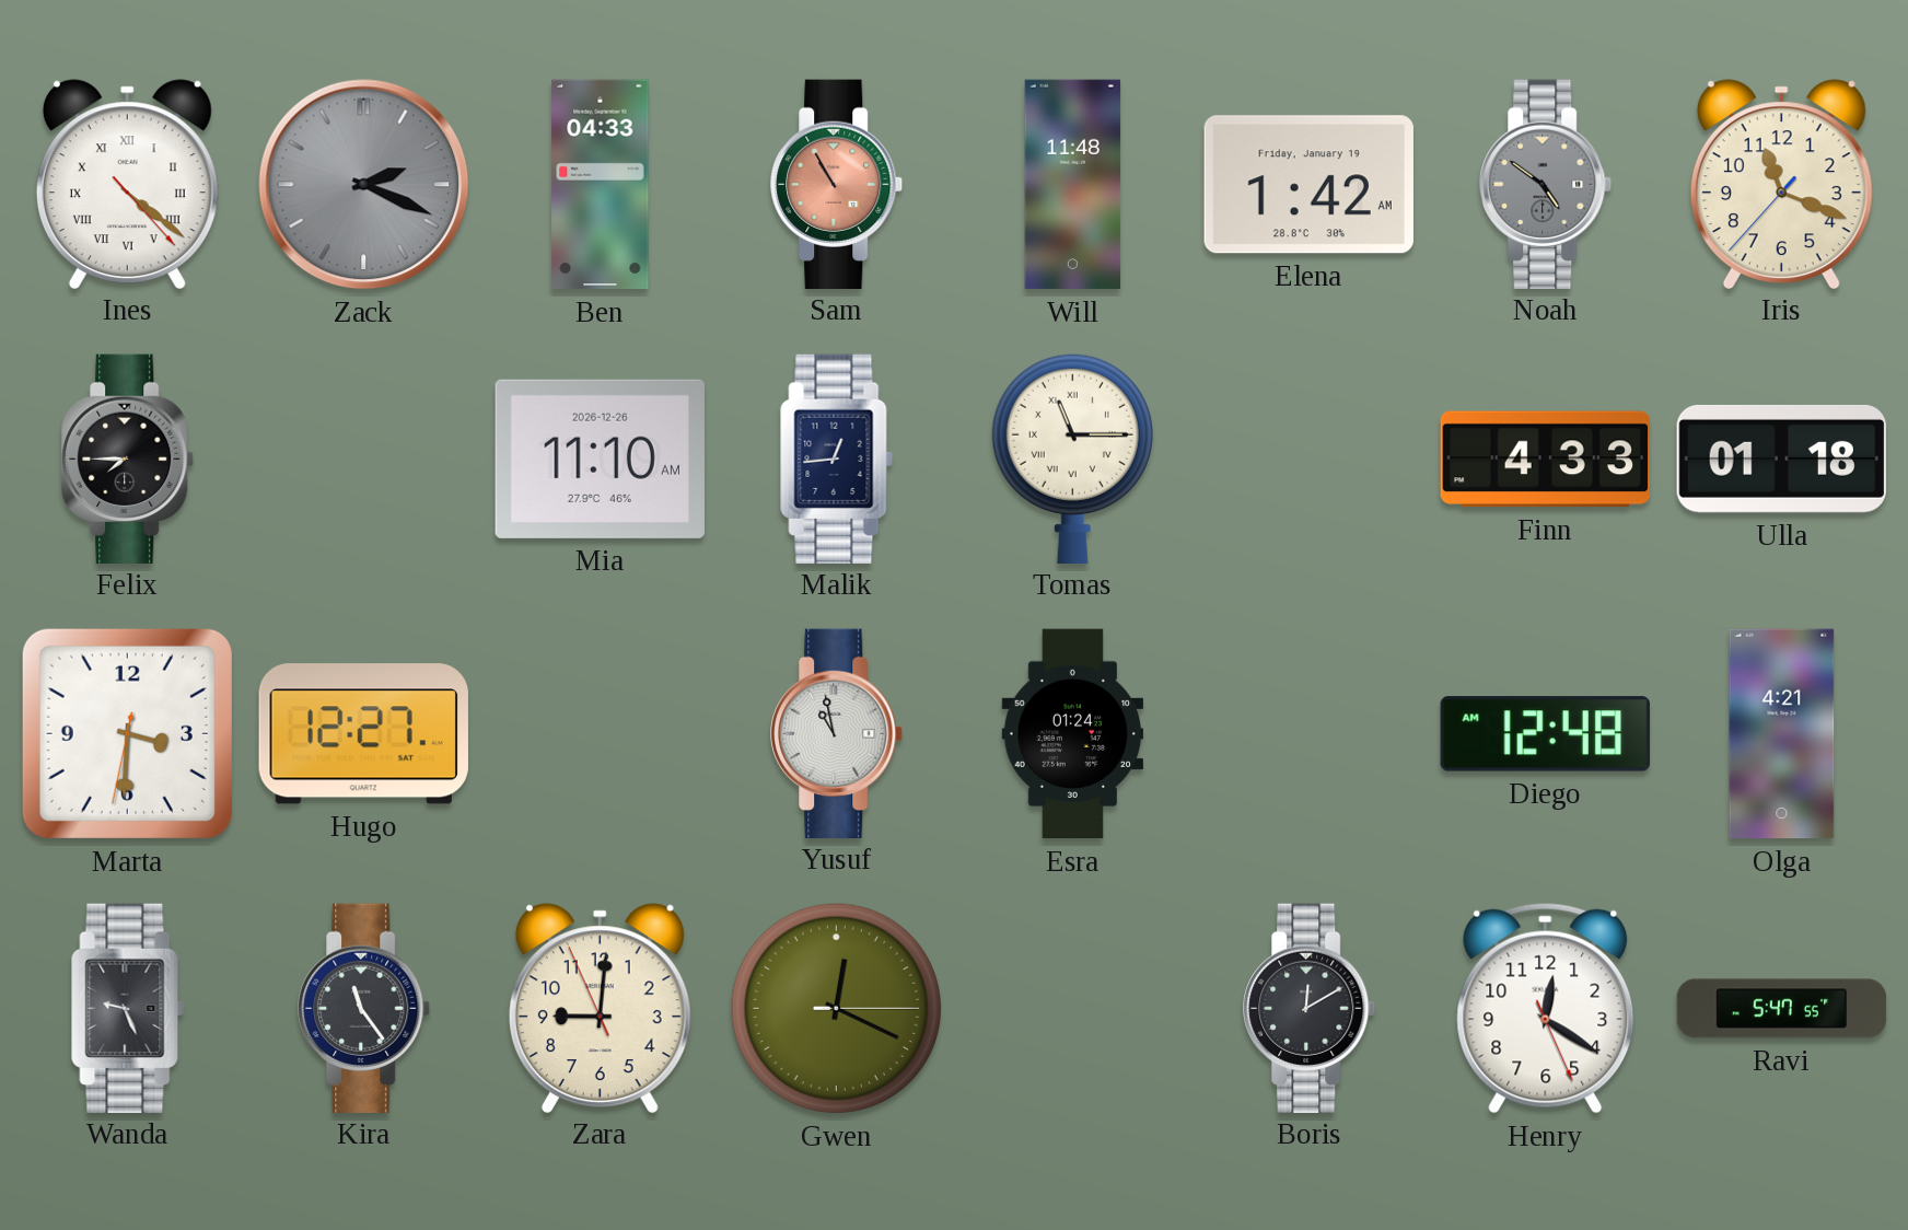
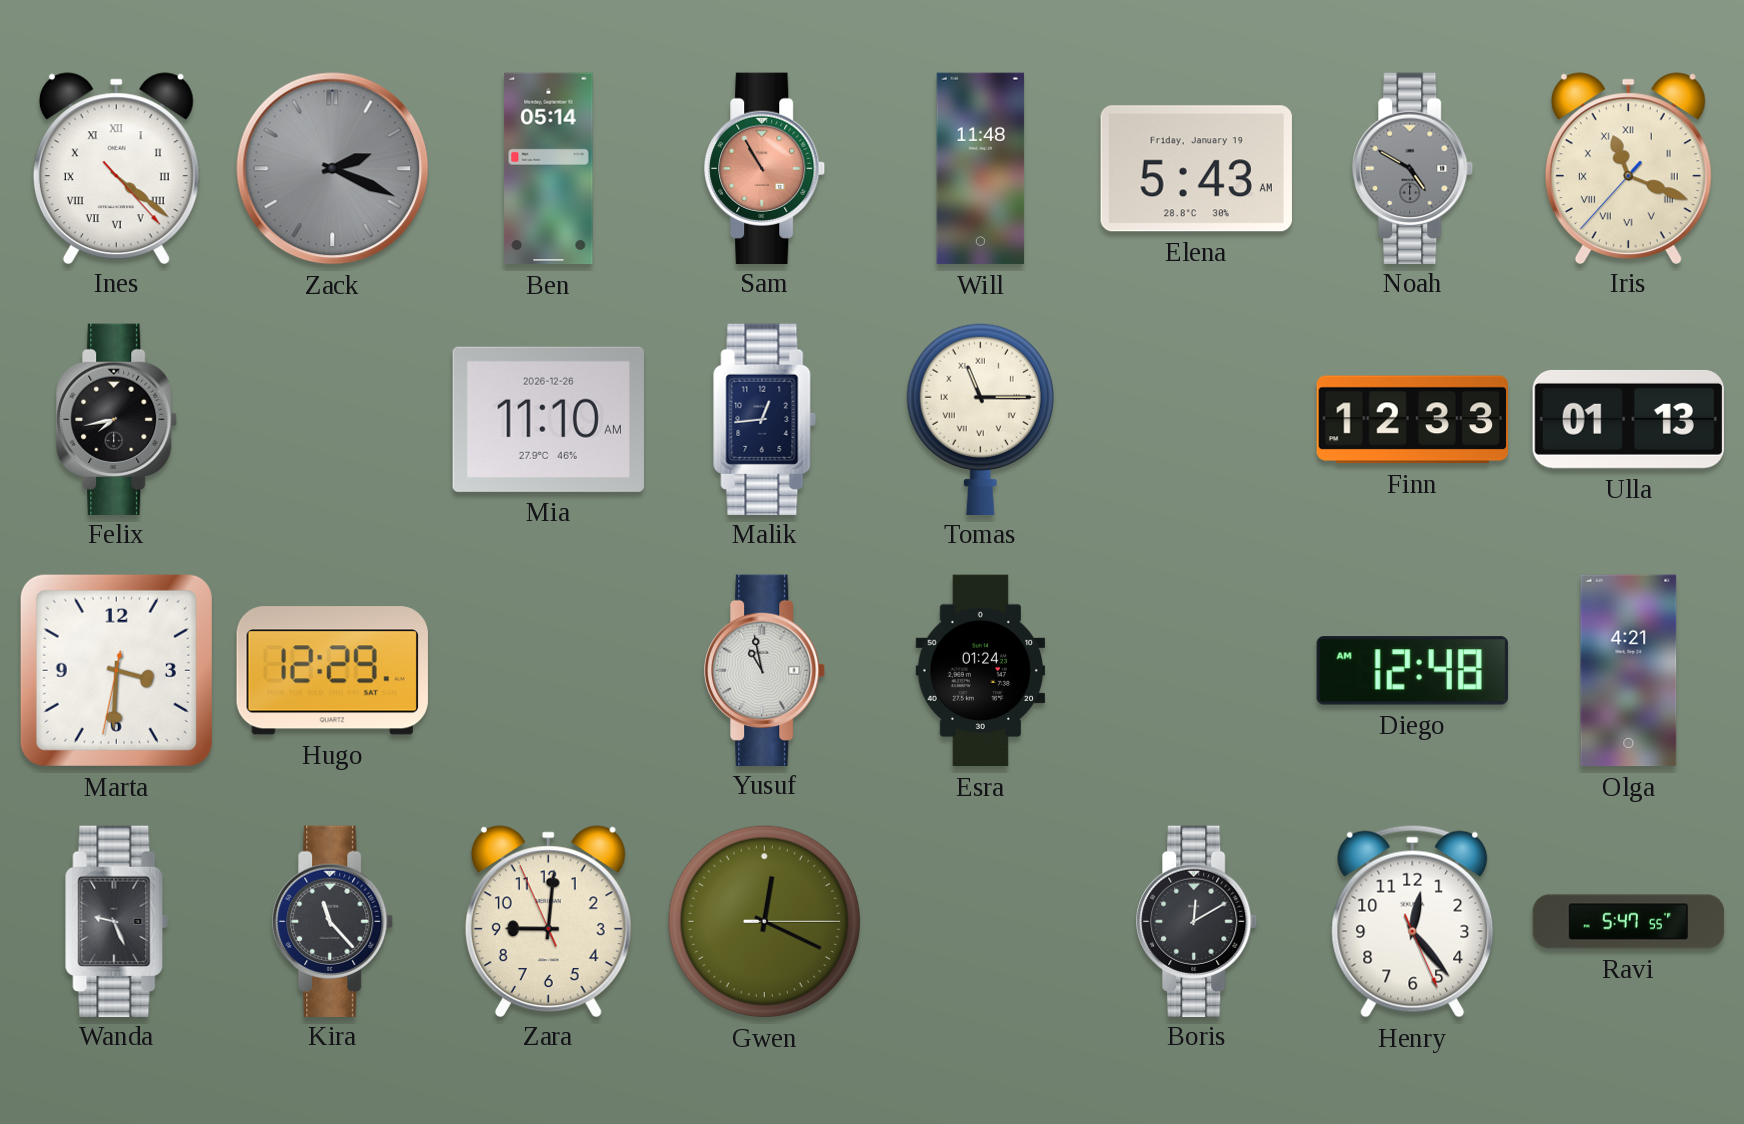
Ben: 04:33 -> 05:14
Elena: 1:42 -> 5:43
Noah: 4:51 -> 4:50
Iris numerals: Arabic -> Roman
Felix: 7:45 -> 7:43
Finn: 4:33 -> 12:33
Ulla: 01:18 -> 01:13
Hugo: 12:27 -> 12:29
Kira: 11:24 -> 11:23
Henry: 12:20 -> 12:23
